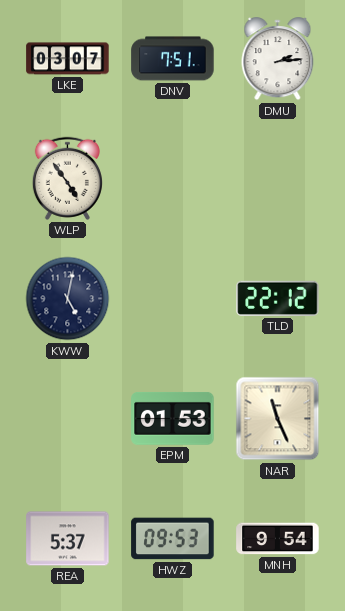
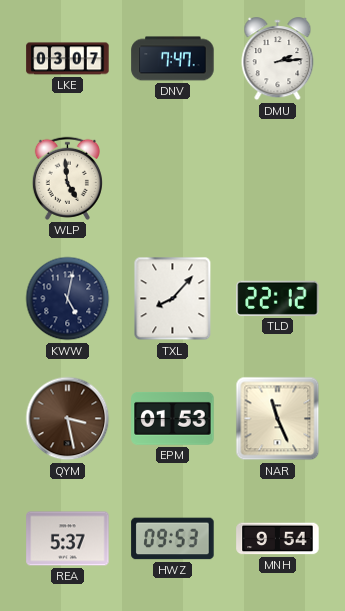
DNV: 7:51 -> 7:47
WLP: 4:54 -> 4:59
TXL: none -> 8:07
QYM: none -> 3:28
